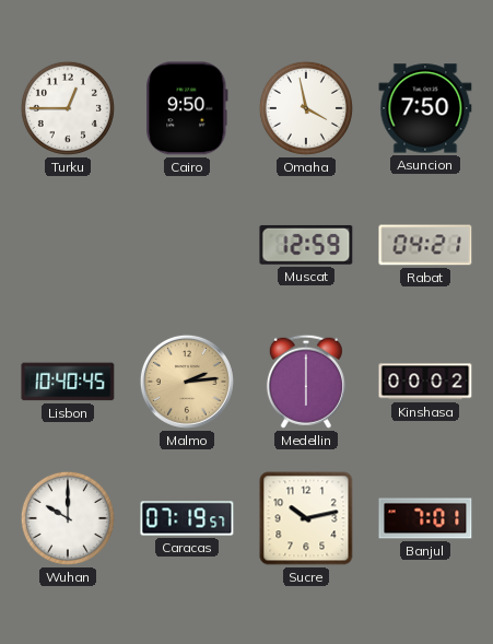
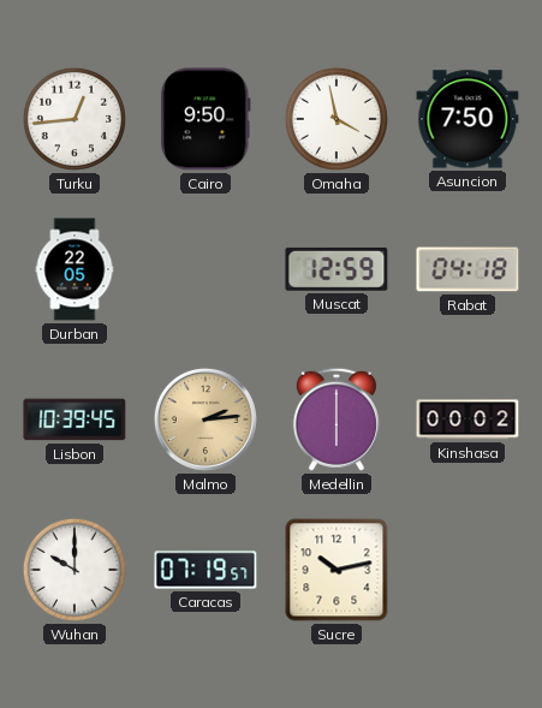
Turku: 12:45 -> 12:44
Durban: none -> 22:05
Rabat: 04:21 -> 04:18
Lisbon: 10:40 -> 10:39
Banjul: 7:01 -> none
